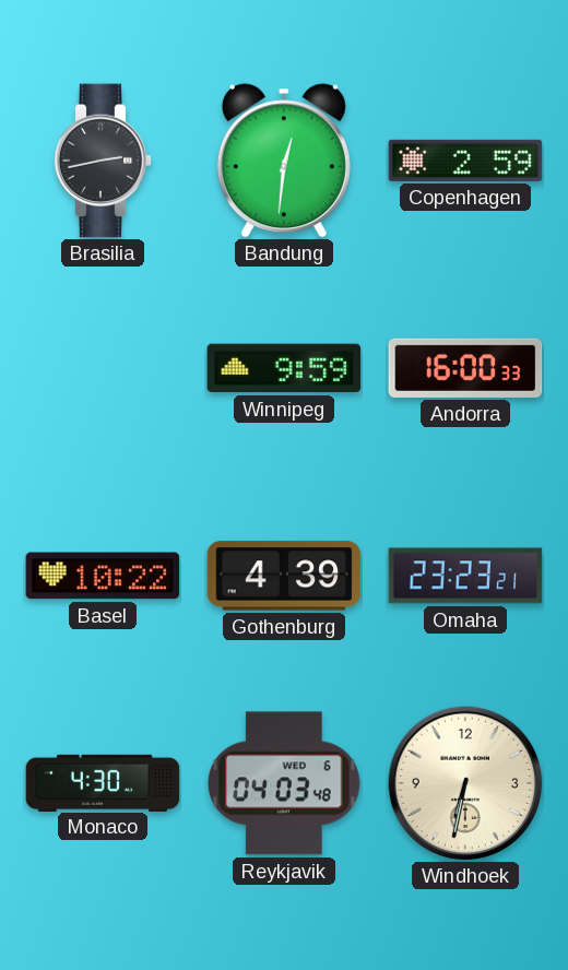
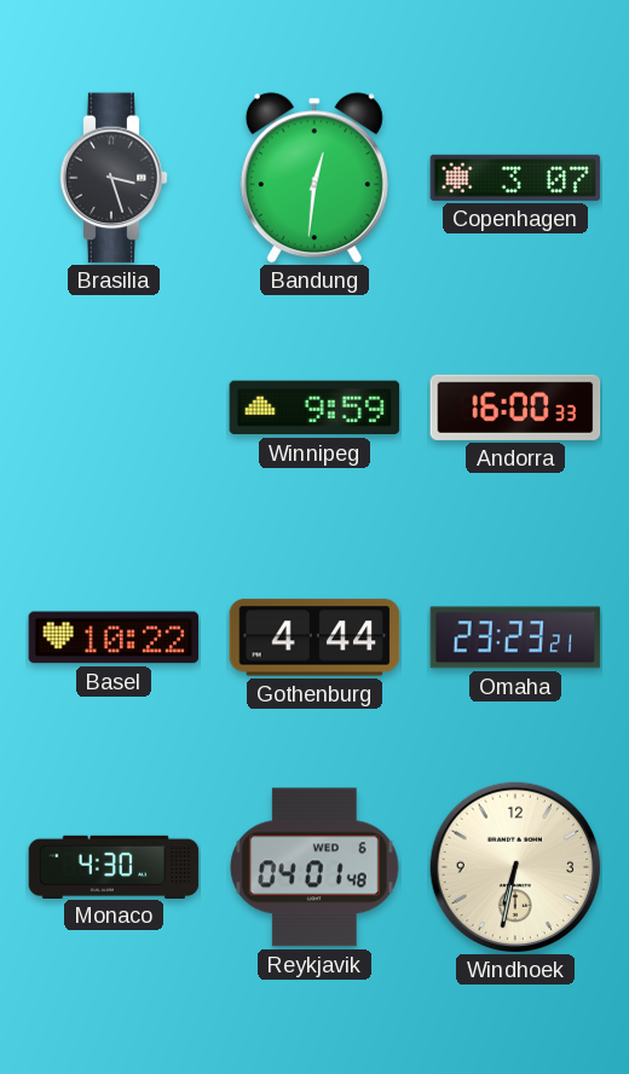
Brasilia: 2:43 -> 3:27
Copenhagen: 2:59 -> 3:07
Gothenburg: 4:39 -> 4:44
Reykjavik: 04:03 -> 04:01
